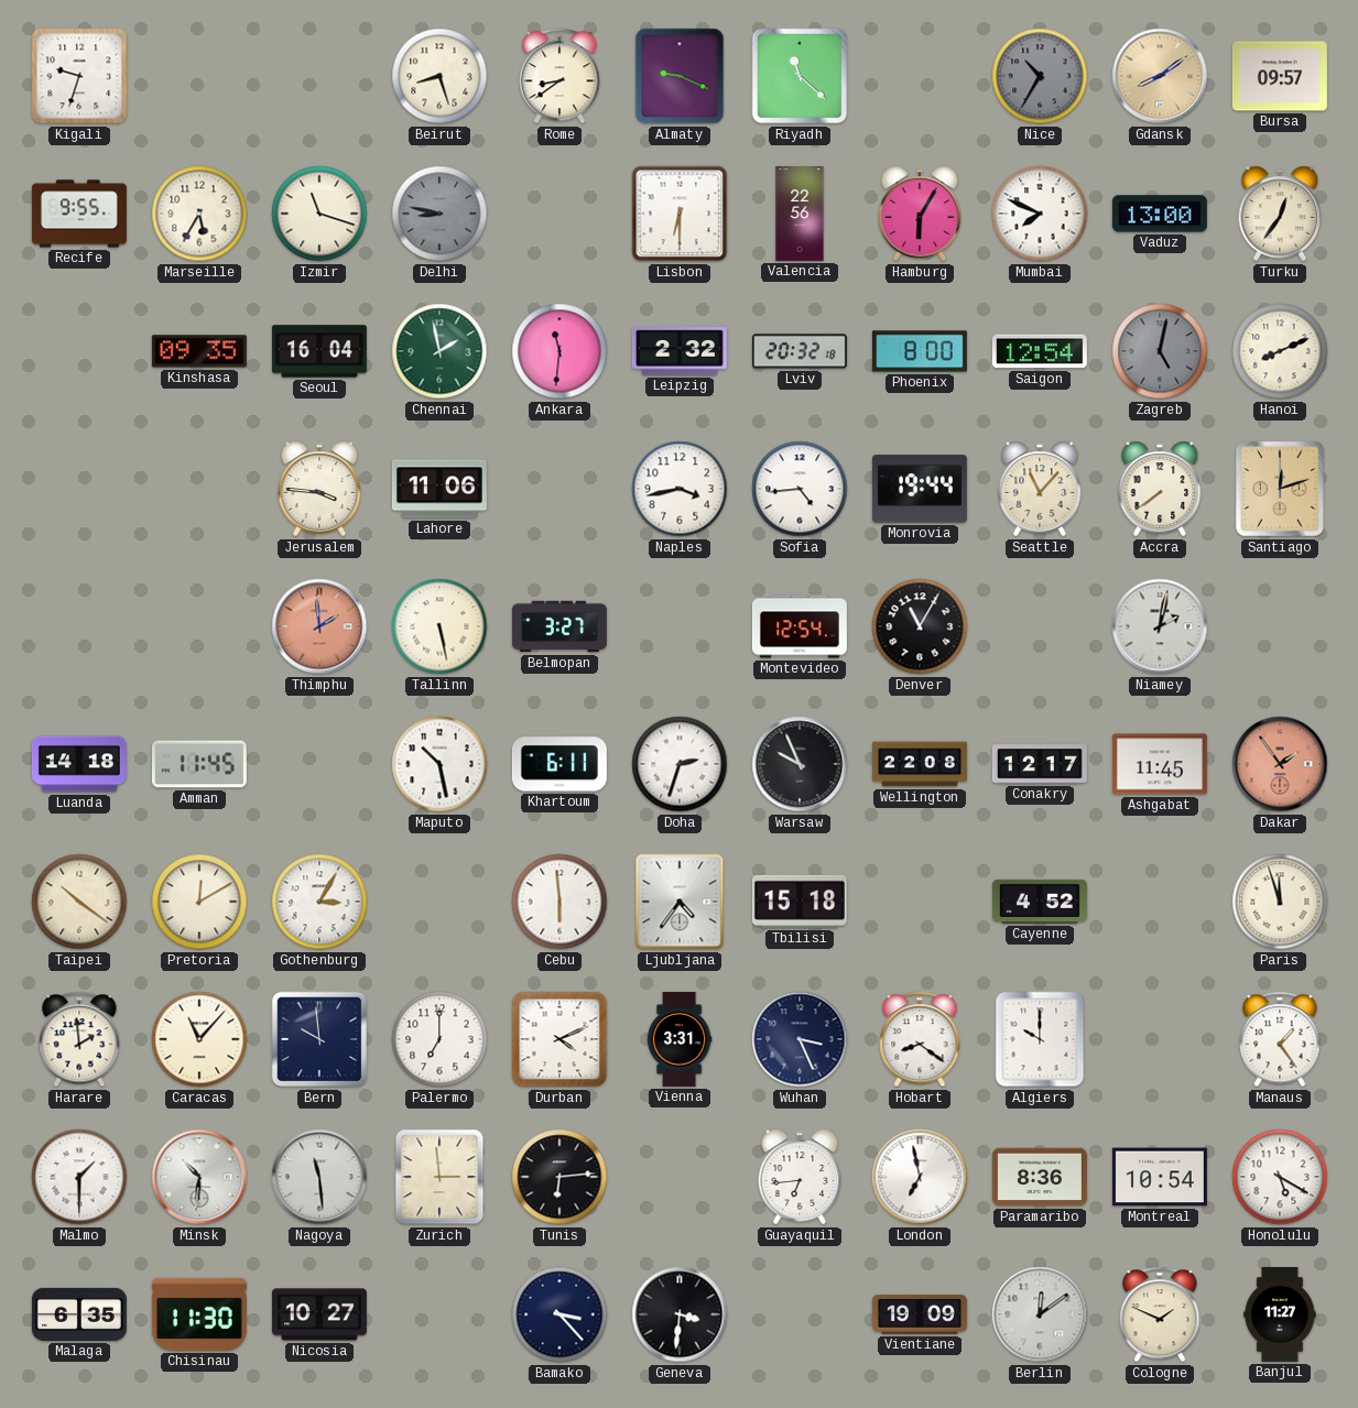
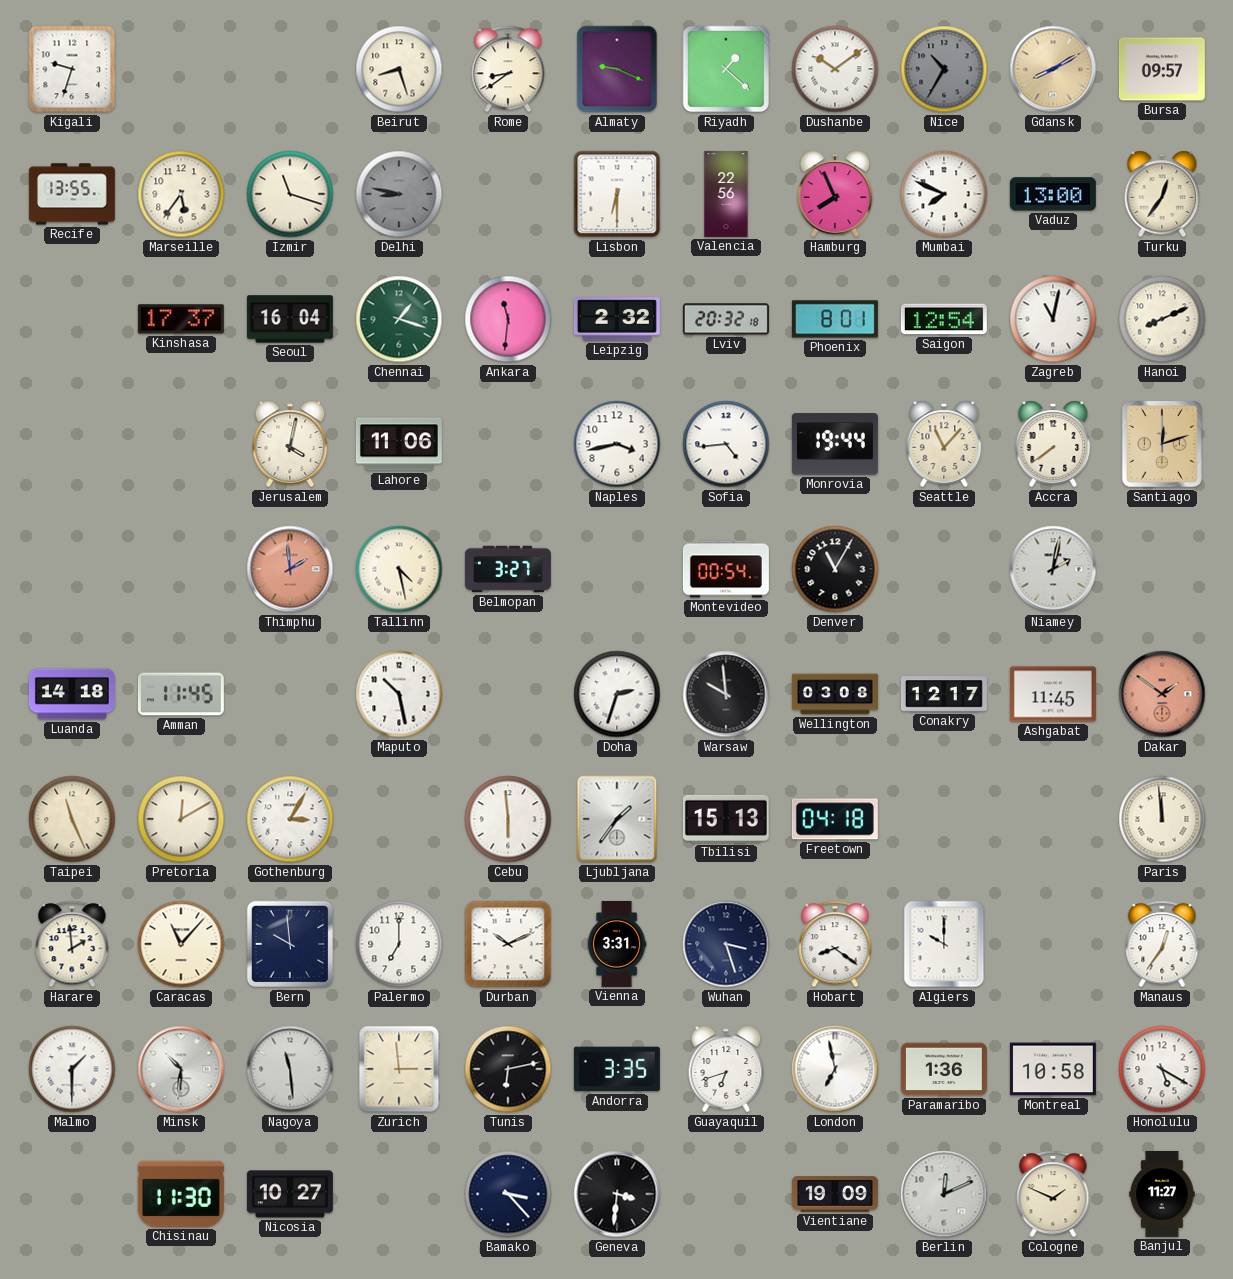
Riyadh: 11:22 -> 1:22
Dushanbe: none -> 10:09
Gdansk: 8:09 -> 8:10
Recife: 9:55 -> 13:55
Marseille: 5:35 -> 5:36
Hamburg: 6:05 -> 7:56
Kinshasa: 09:35 -> 17:37
Chennai: 1:58 -> 1:18
Phoenix: 8:00 -> 8:01
Zagreb: 5:02 -> 11:02
Zagreb dial: grey -> white
Jerusalem: 3:46 -> 4:02
Tallinn: 5:28 -> 4:28
Montevideo: 12:54 -> 00:54
Khartoum: 6:11 -> none
Warsaw: 9:56 -> 9:59
Wellington: 22:08 -> 03:08
Dakar: 1:54 -> 1:51
Taipei: 10:21 -> 11:26
Ljubljana: 4:36 -> 1:36
Tbilisi: 15:18 -> 15:13
Freetown: none -> 04:18
Cayenne: 4:52 -> none
Paris: 11:57 -> 11:59
Durban: 4:11 -> 10:11
Wuhan: 3:26 -> 3:27
Manaus: 1:24 -> 12:36
Tunis: 6:14 -> 6:13
Andorra: none -> 3:35
Guayaquil: 6:44 -> 6:42
Paramaribo: 8:36 -> 1:36
Montreal: 10:54 -> 10:58
Malaga: 6:35 -> none
Berlin: 12:09 -> 12:11
